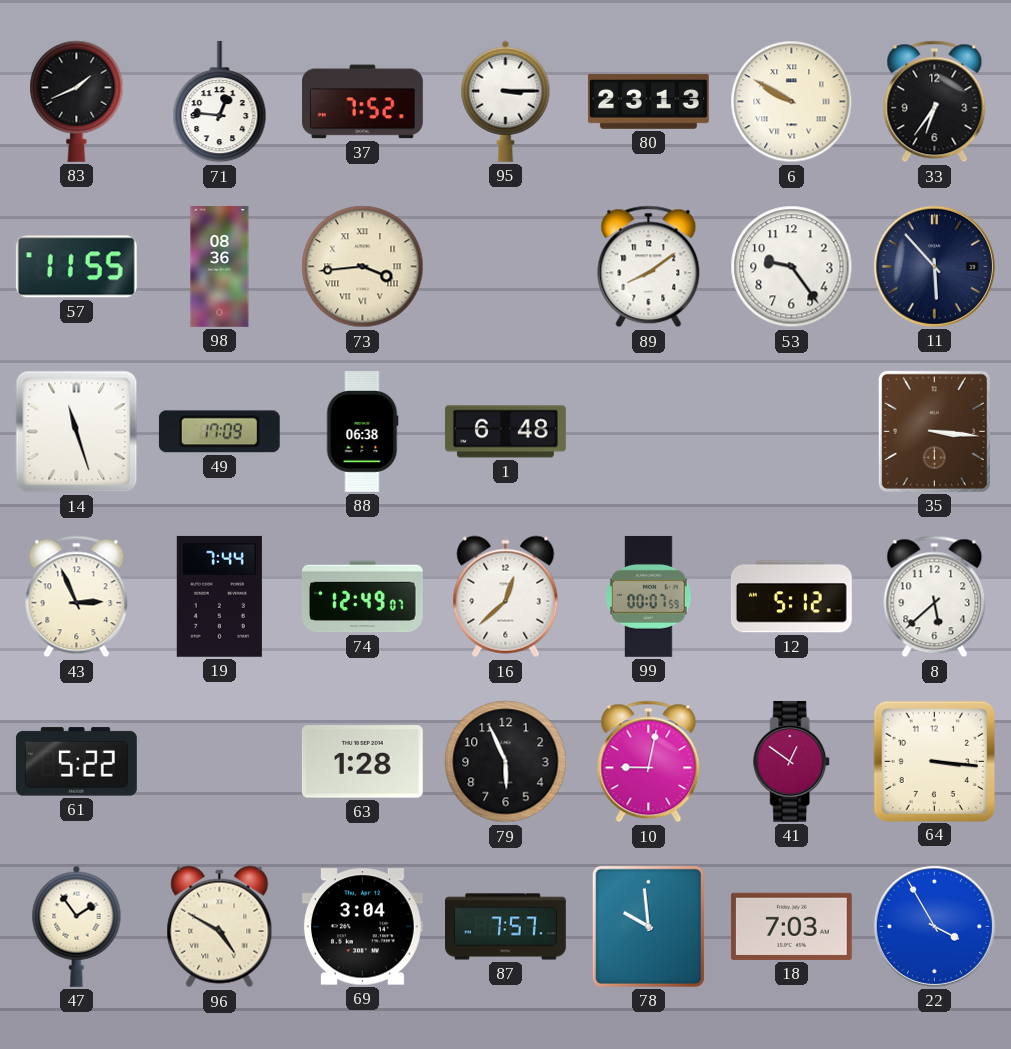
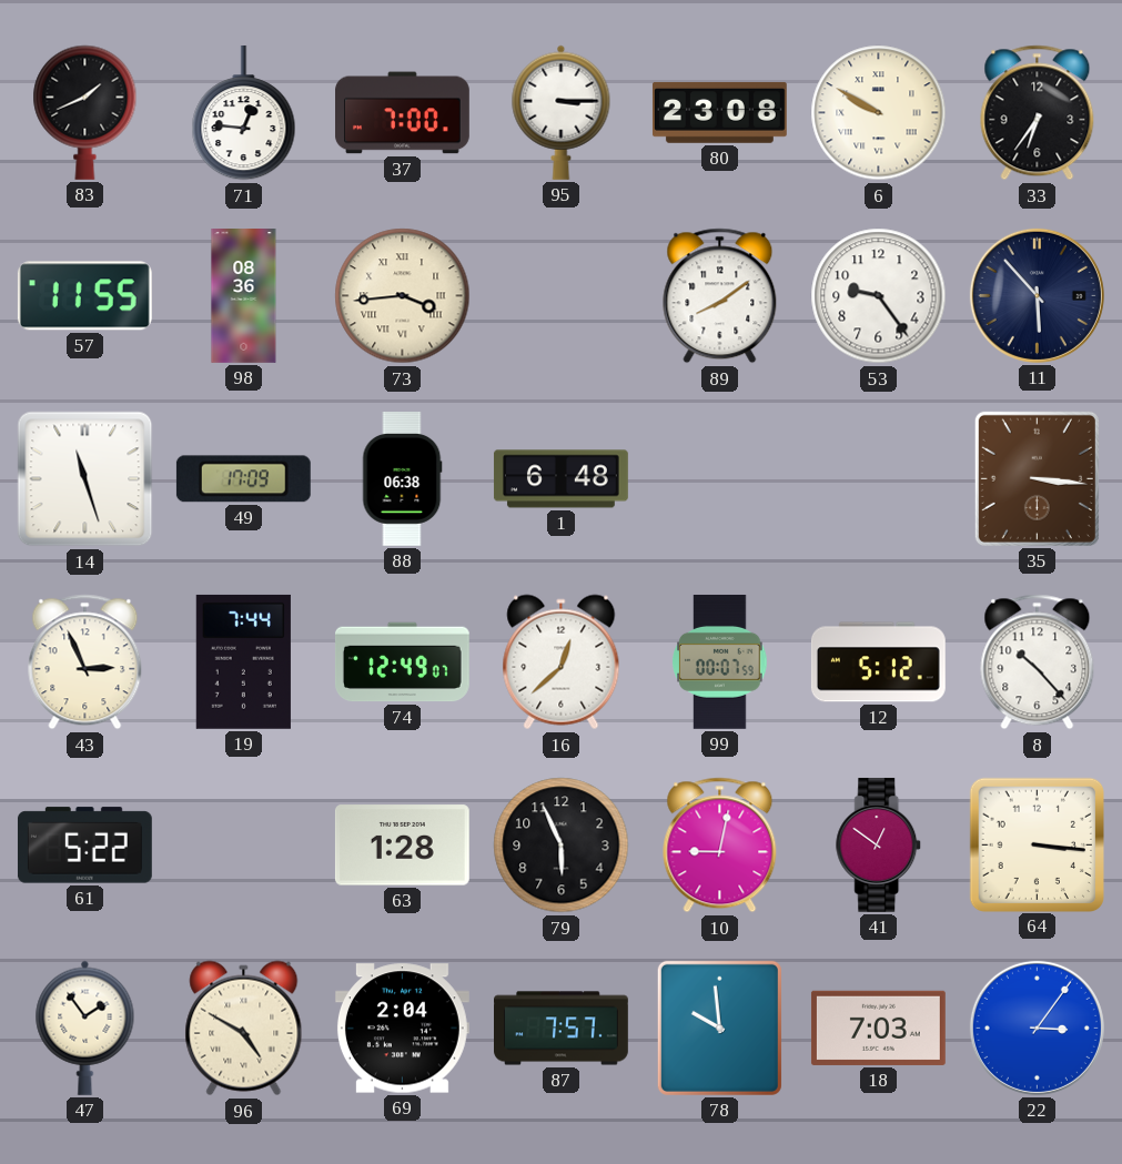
37: 7:52 -> 7:00
80: 23:13 -> 23:08
8: 5:38 -> 10:23
69: 3:04 -> 2:04
22: 3:55 -> 3:06
